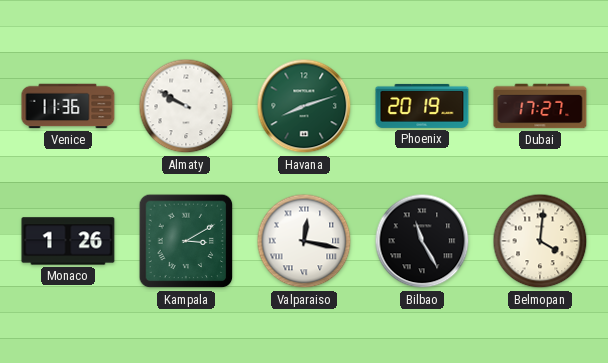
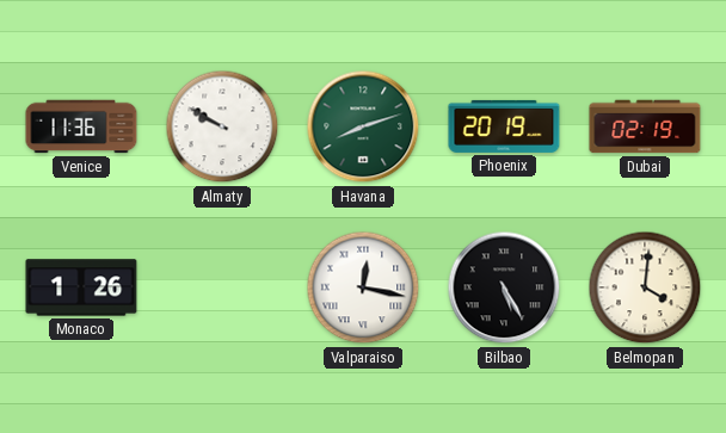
Dubai: 17:27 -> 02:19
Kampala: 3:10 -> none
Bilbao: 11:25 -> 5:25
